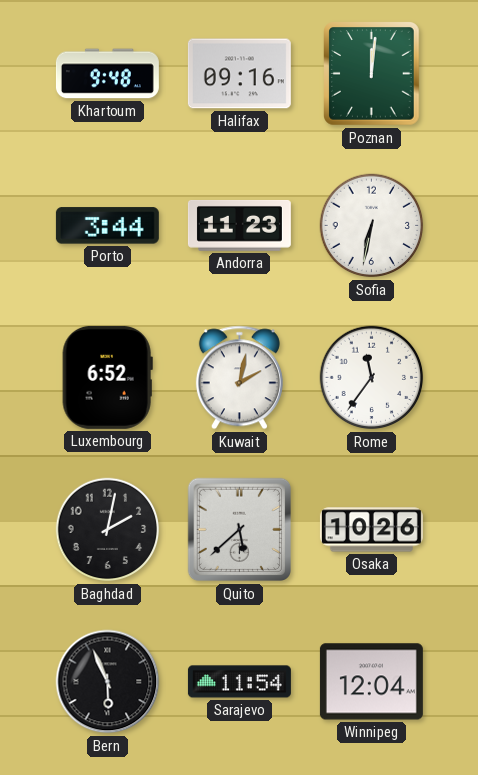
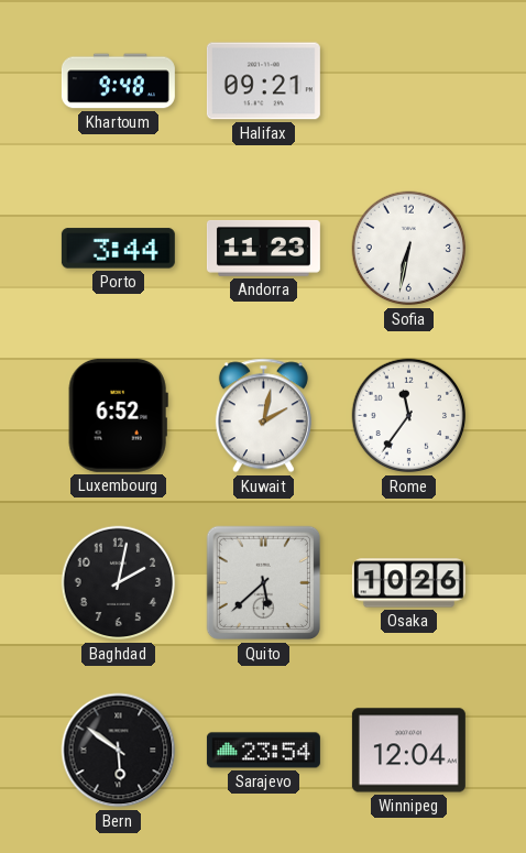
Halifax: 09:16 -> 09:21
Poznan: 12:01 -> none
Bern: 5:56 -> 5:51
Sarajevo: 11:54 -> 23:54
